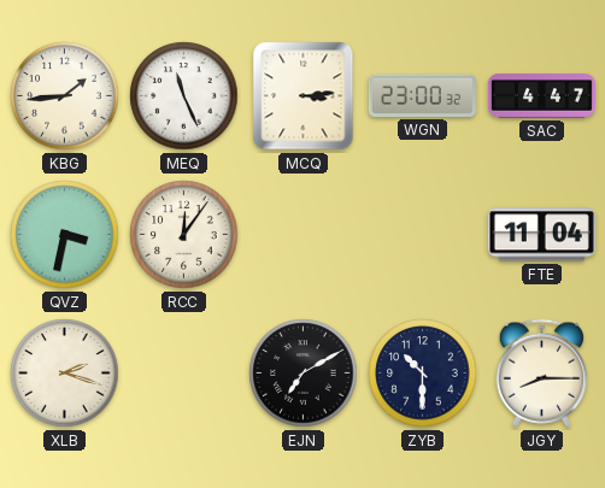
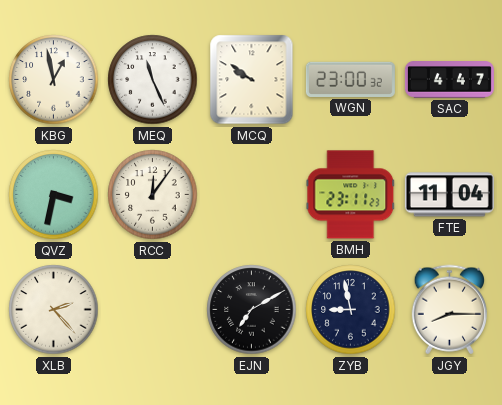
KBG: 1:44 -> 12:58
MCQ: 3:14 -> 9:51
BMH: none -> 23:11
XLB: 2:18 -> 2:23
ZYB: 10:30 -> 8:58
